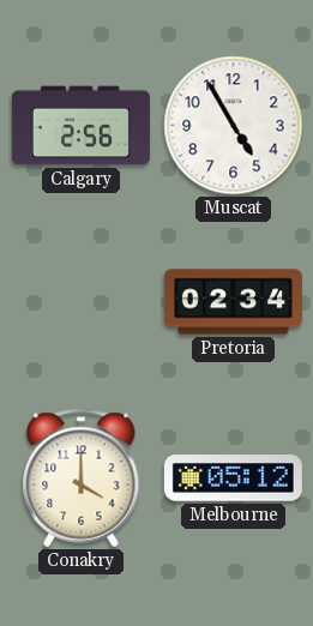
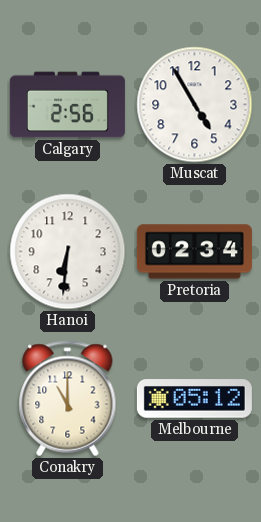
Hanoi: none -> 6:31
Conakry: 4:00 -> 11:00
